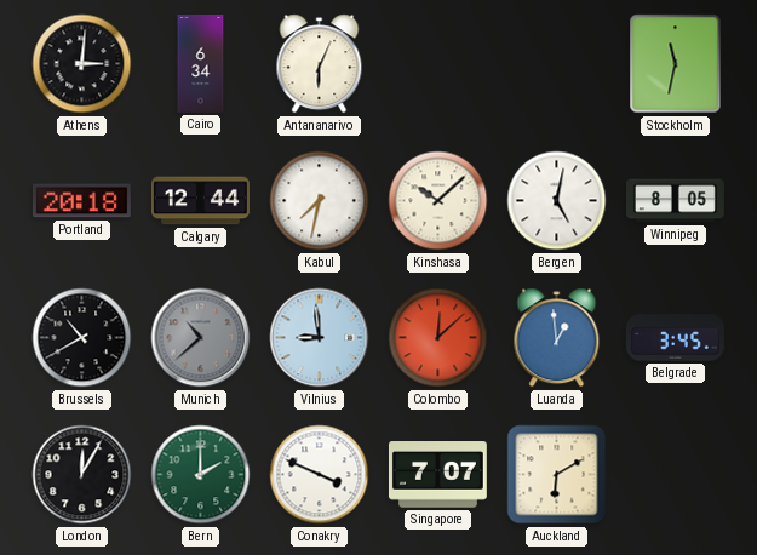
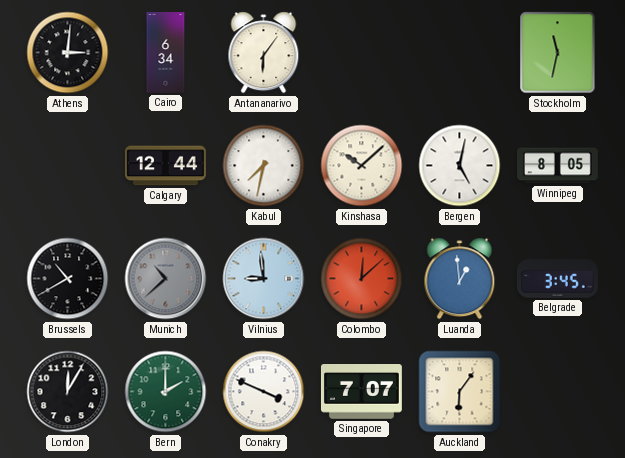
Antananarivo: 6:04 -> 6:06
Portland: 20:18 -> none
Auckland: 6:10 -> 6:06
